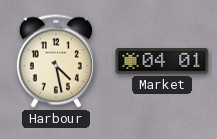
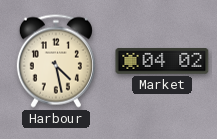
Market: 04:01 -> 04:02
